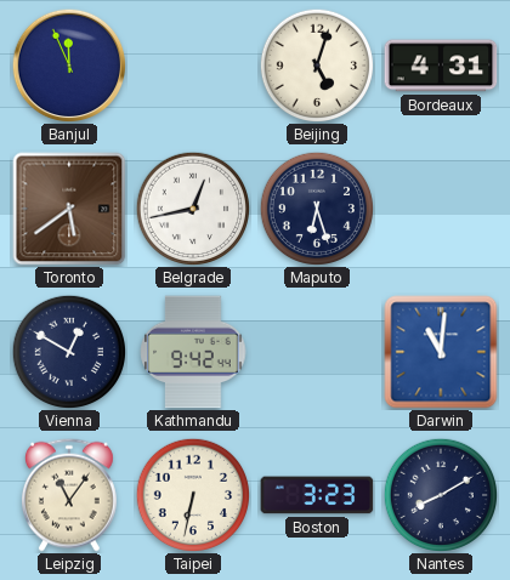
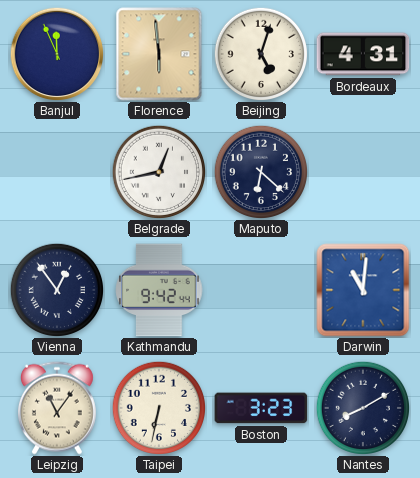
Florence: none -> 5:59
Toronto: 5:39 -> none
Maputo: 6:27 -> 6:22
Vienna: 12:50 -> 12:54
